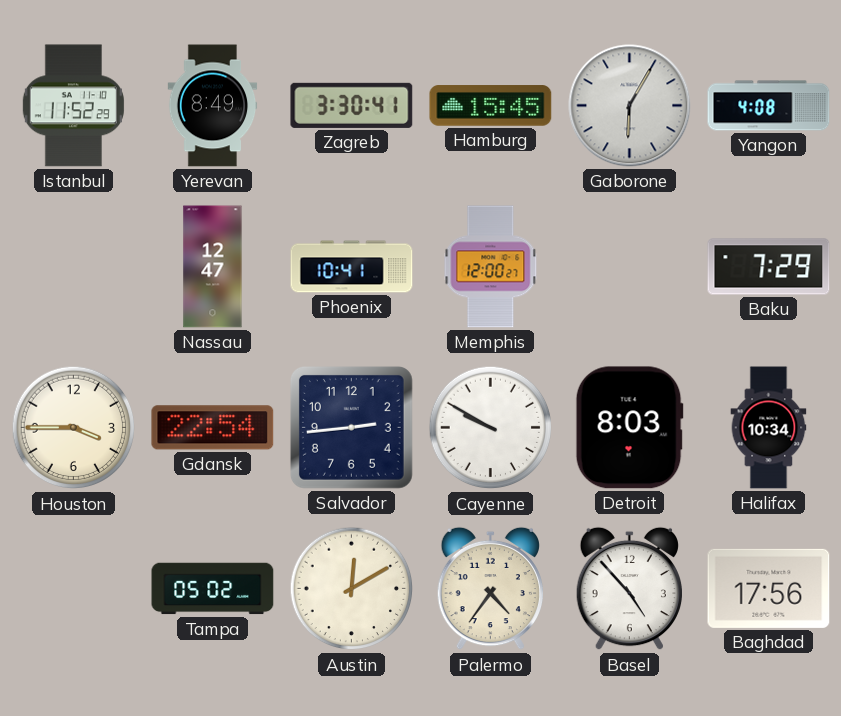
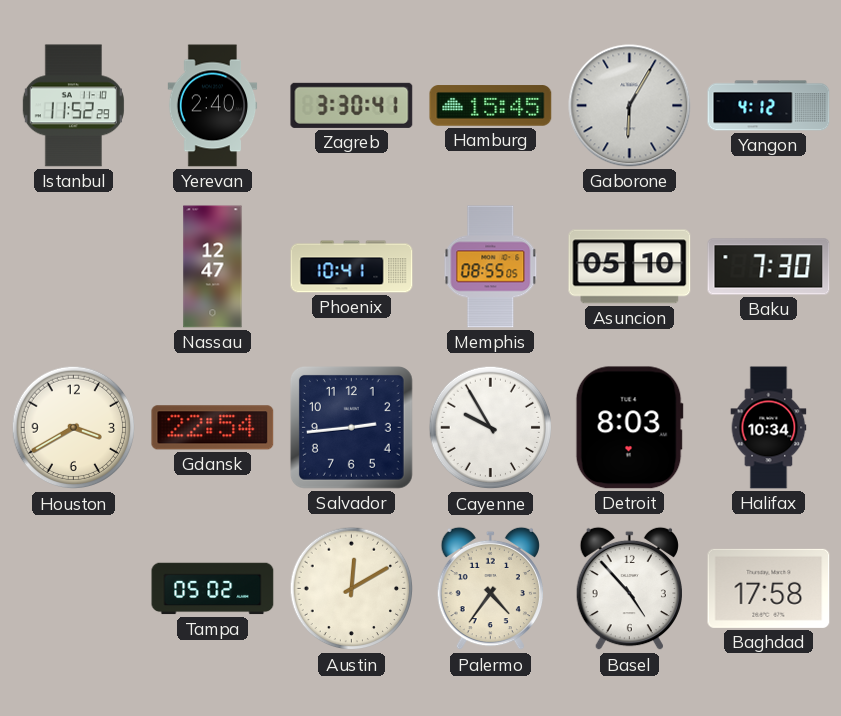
Yerevan: 8:49 -> 2:40
Yangon: 4:08 -> 4:12
Memphis: 12:00 -> 08:55
Asuncion: none -> 05:10
Baku: 7:29 -> 7:30
Houston: 3:45 -> 3:40
Cayenne: 9:50 -> 9:55
Baghdad: 17:56 -> 17:58
